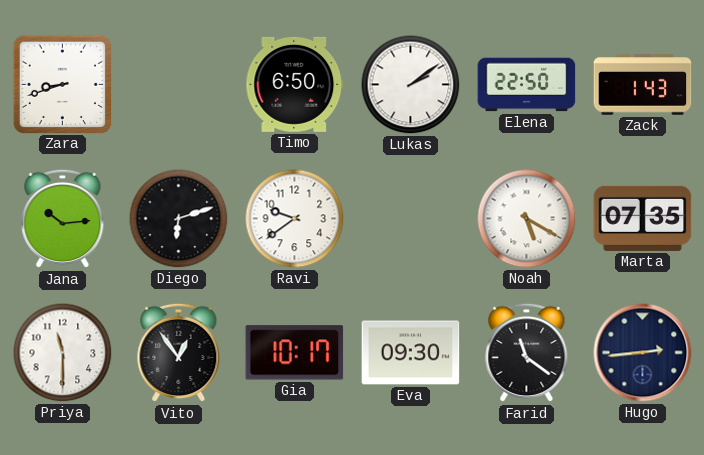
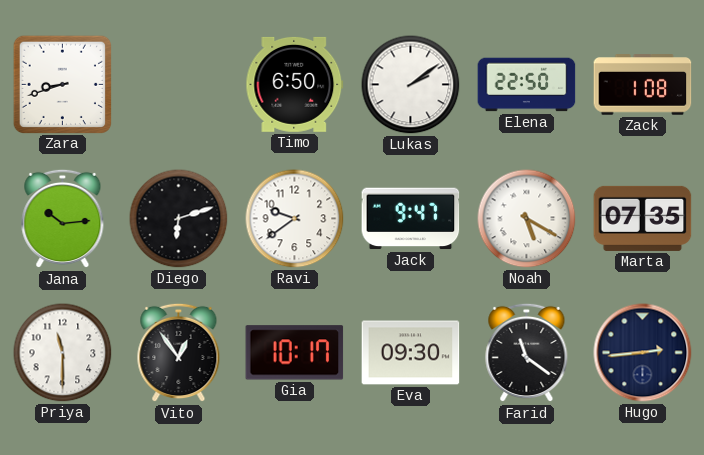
Zack: 1:43 -> 1:08
Jack: none -> 9:47
